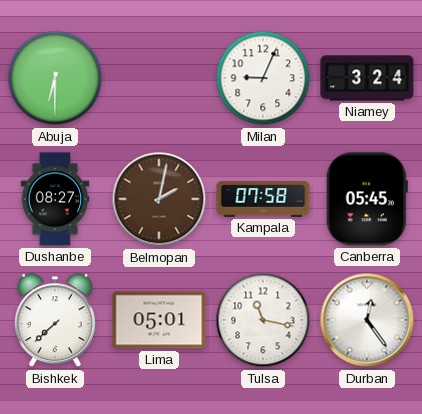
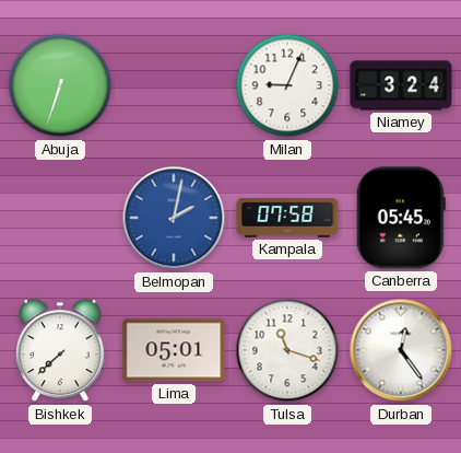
Abuja: 6:30 -> 6:33
Dushanbe: 08:27 -> none
Belmopan dial: brown -> blue
Tulsa: 11:17 -> 11:18
